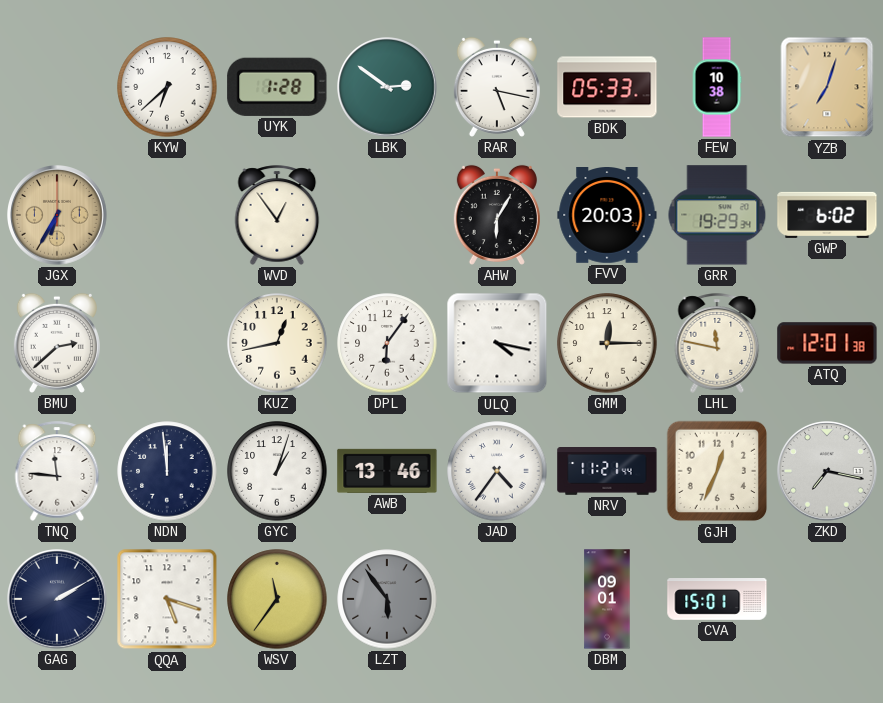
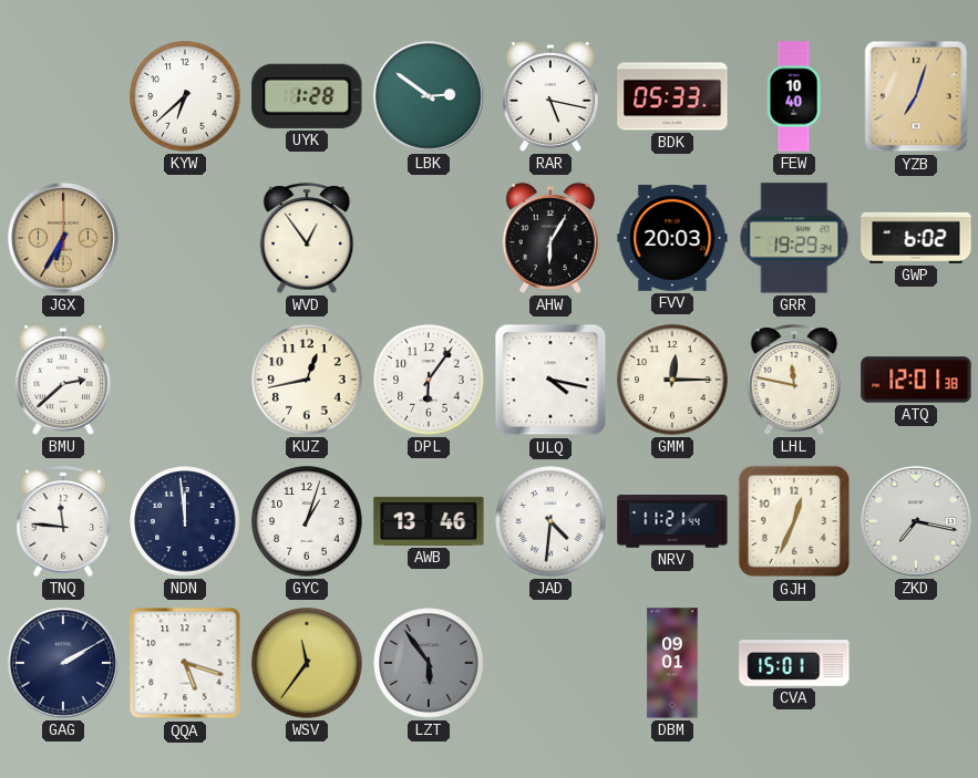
FEW: 10:38 -> 10:40
JAD: 4:36 -> 4:31
